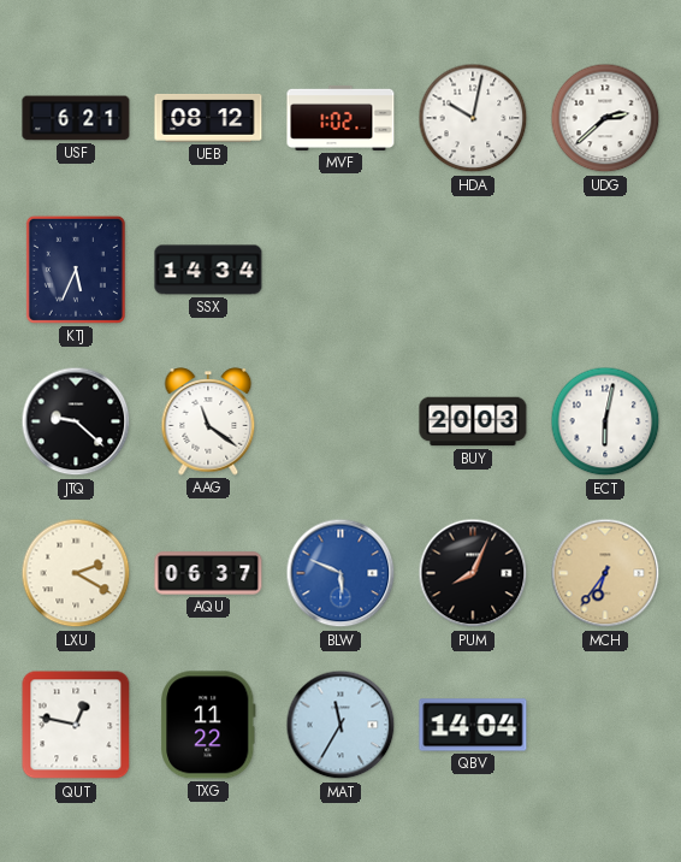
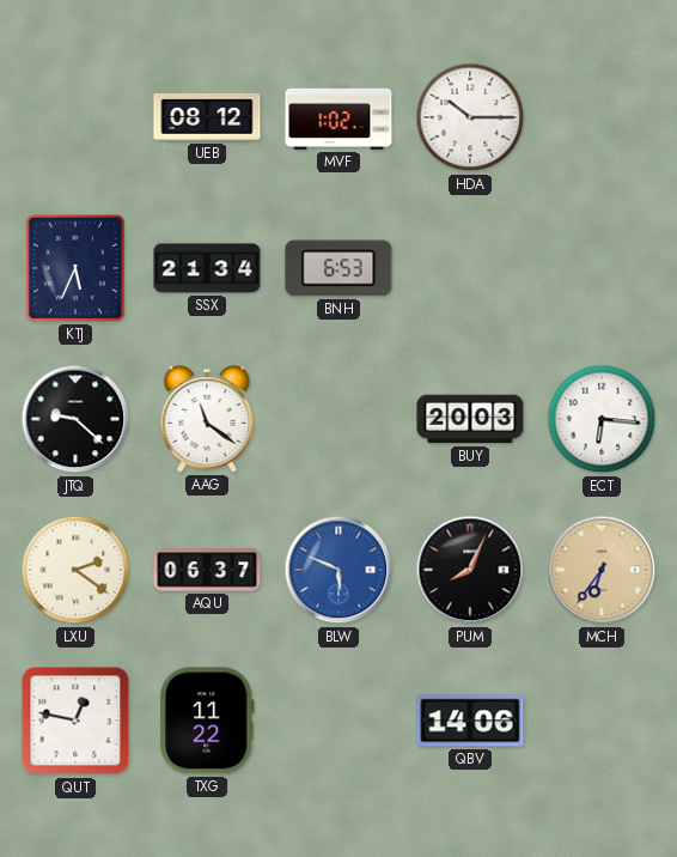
USF: 6:21 -> none
HDA: 10:02 -> 10:15
UDG: 2:38 -> none
SSX: 14:34 -> 21:34
BNH: none -> 6:53
ECT: 6:02 -> 6:16
LXU: 2:20 -> 2:21
MAT: 11:35 -> none
QBV: 14:04 -> 14:06
